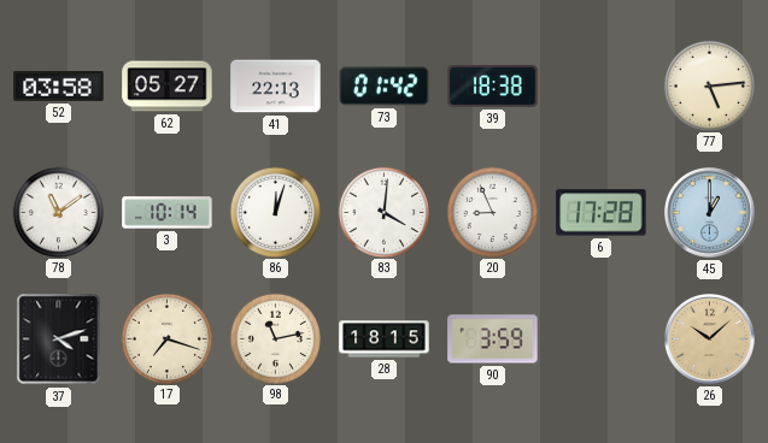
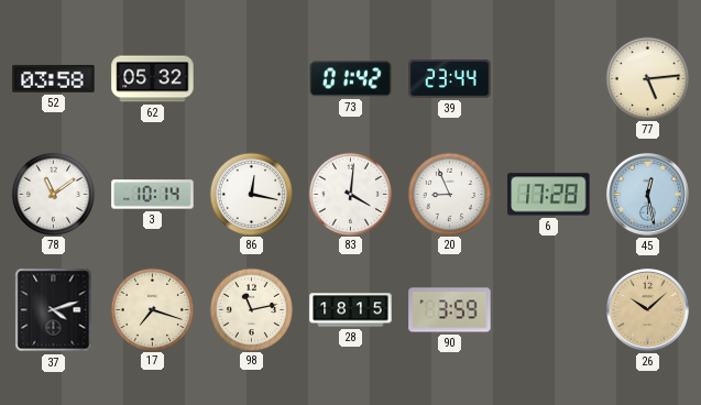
62: 05:27 -> 05:32
41: 22:13 -> none
39: 18:38 -> 23:44
86: 12:03 -> 12:17
45: 1:00 -> 12:28
